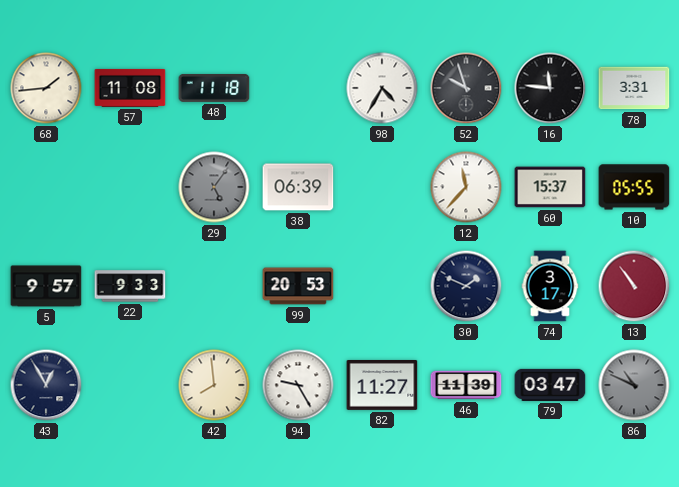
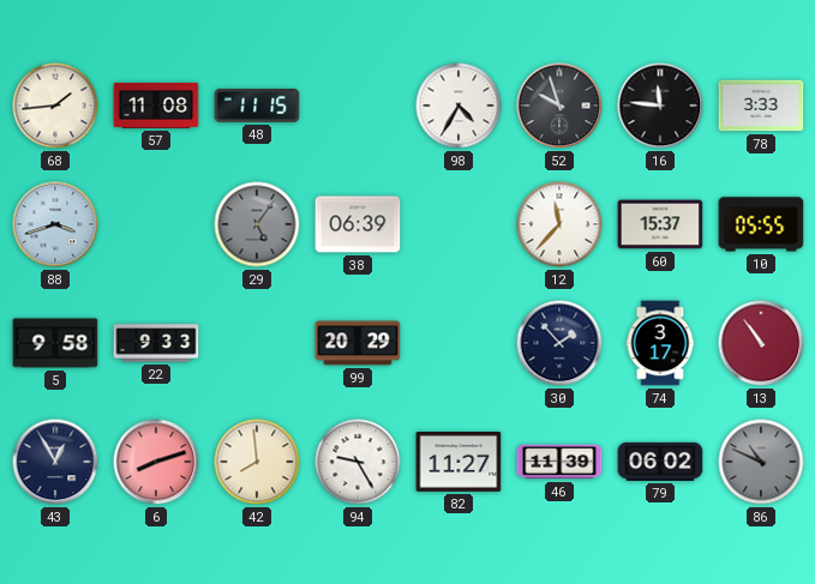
48: 11:18 -> 11:15
78: 3:31 -> 3:33
88: none -> 3:42
5: 9:57 -> 9:58
99: 20:53 -> 20:29
30: 1:49 -> 1:53
6: none -> 8:12
79: 03:47 -> 06:02
